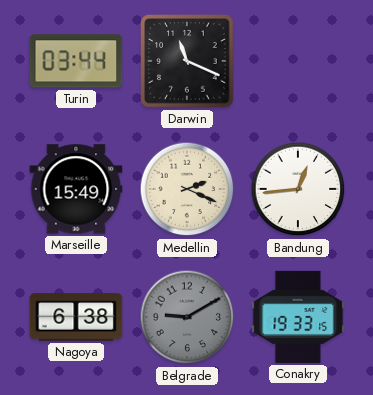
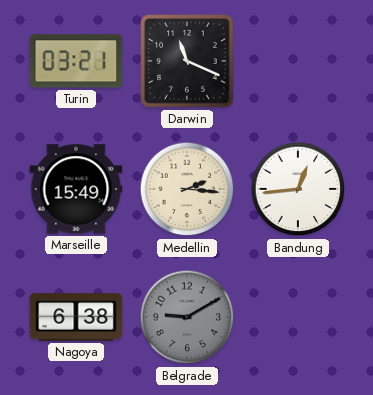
Turin: 03:44 -> 03:21
Medellin: 2:19 -> 2:16
Conakry: 19:33 -> none
